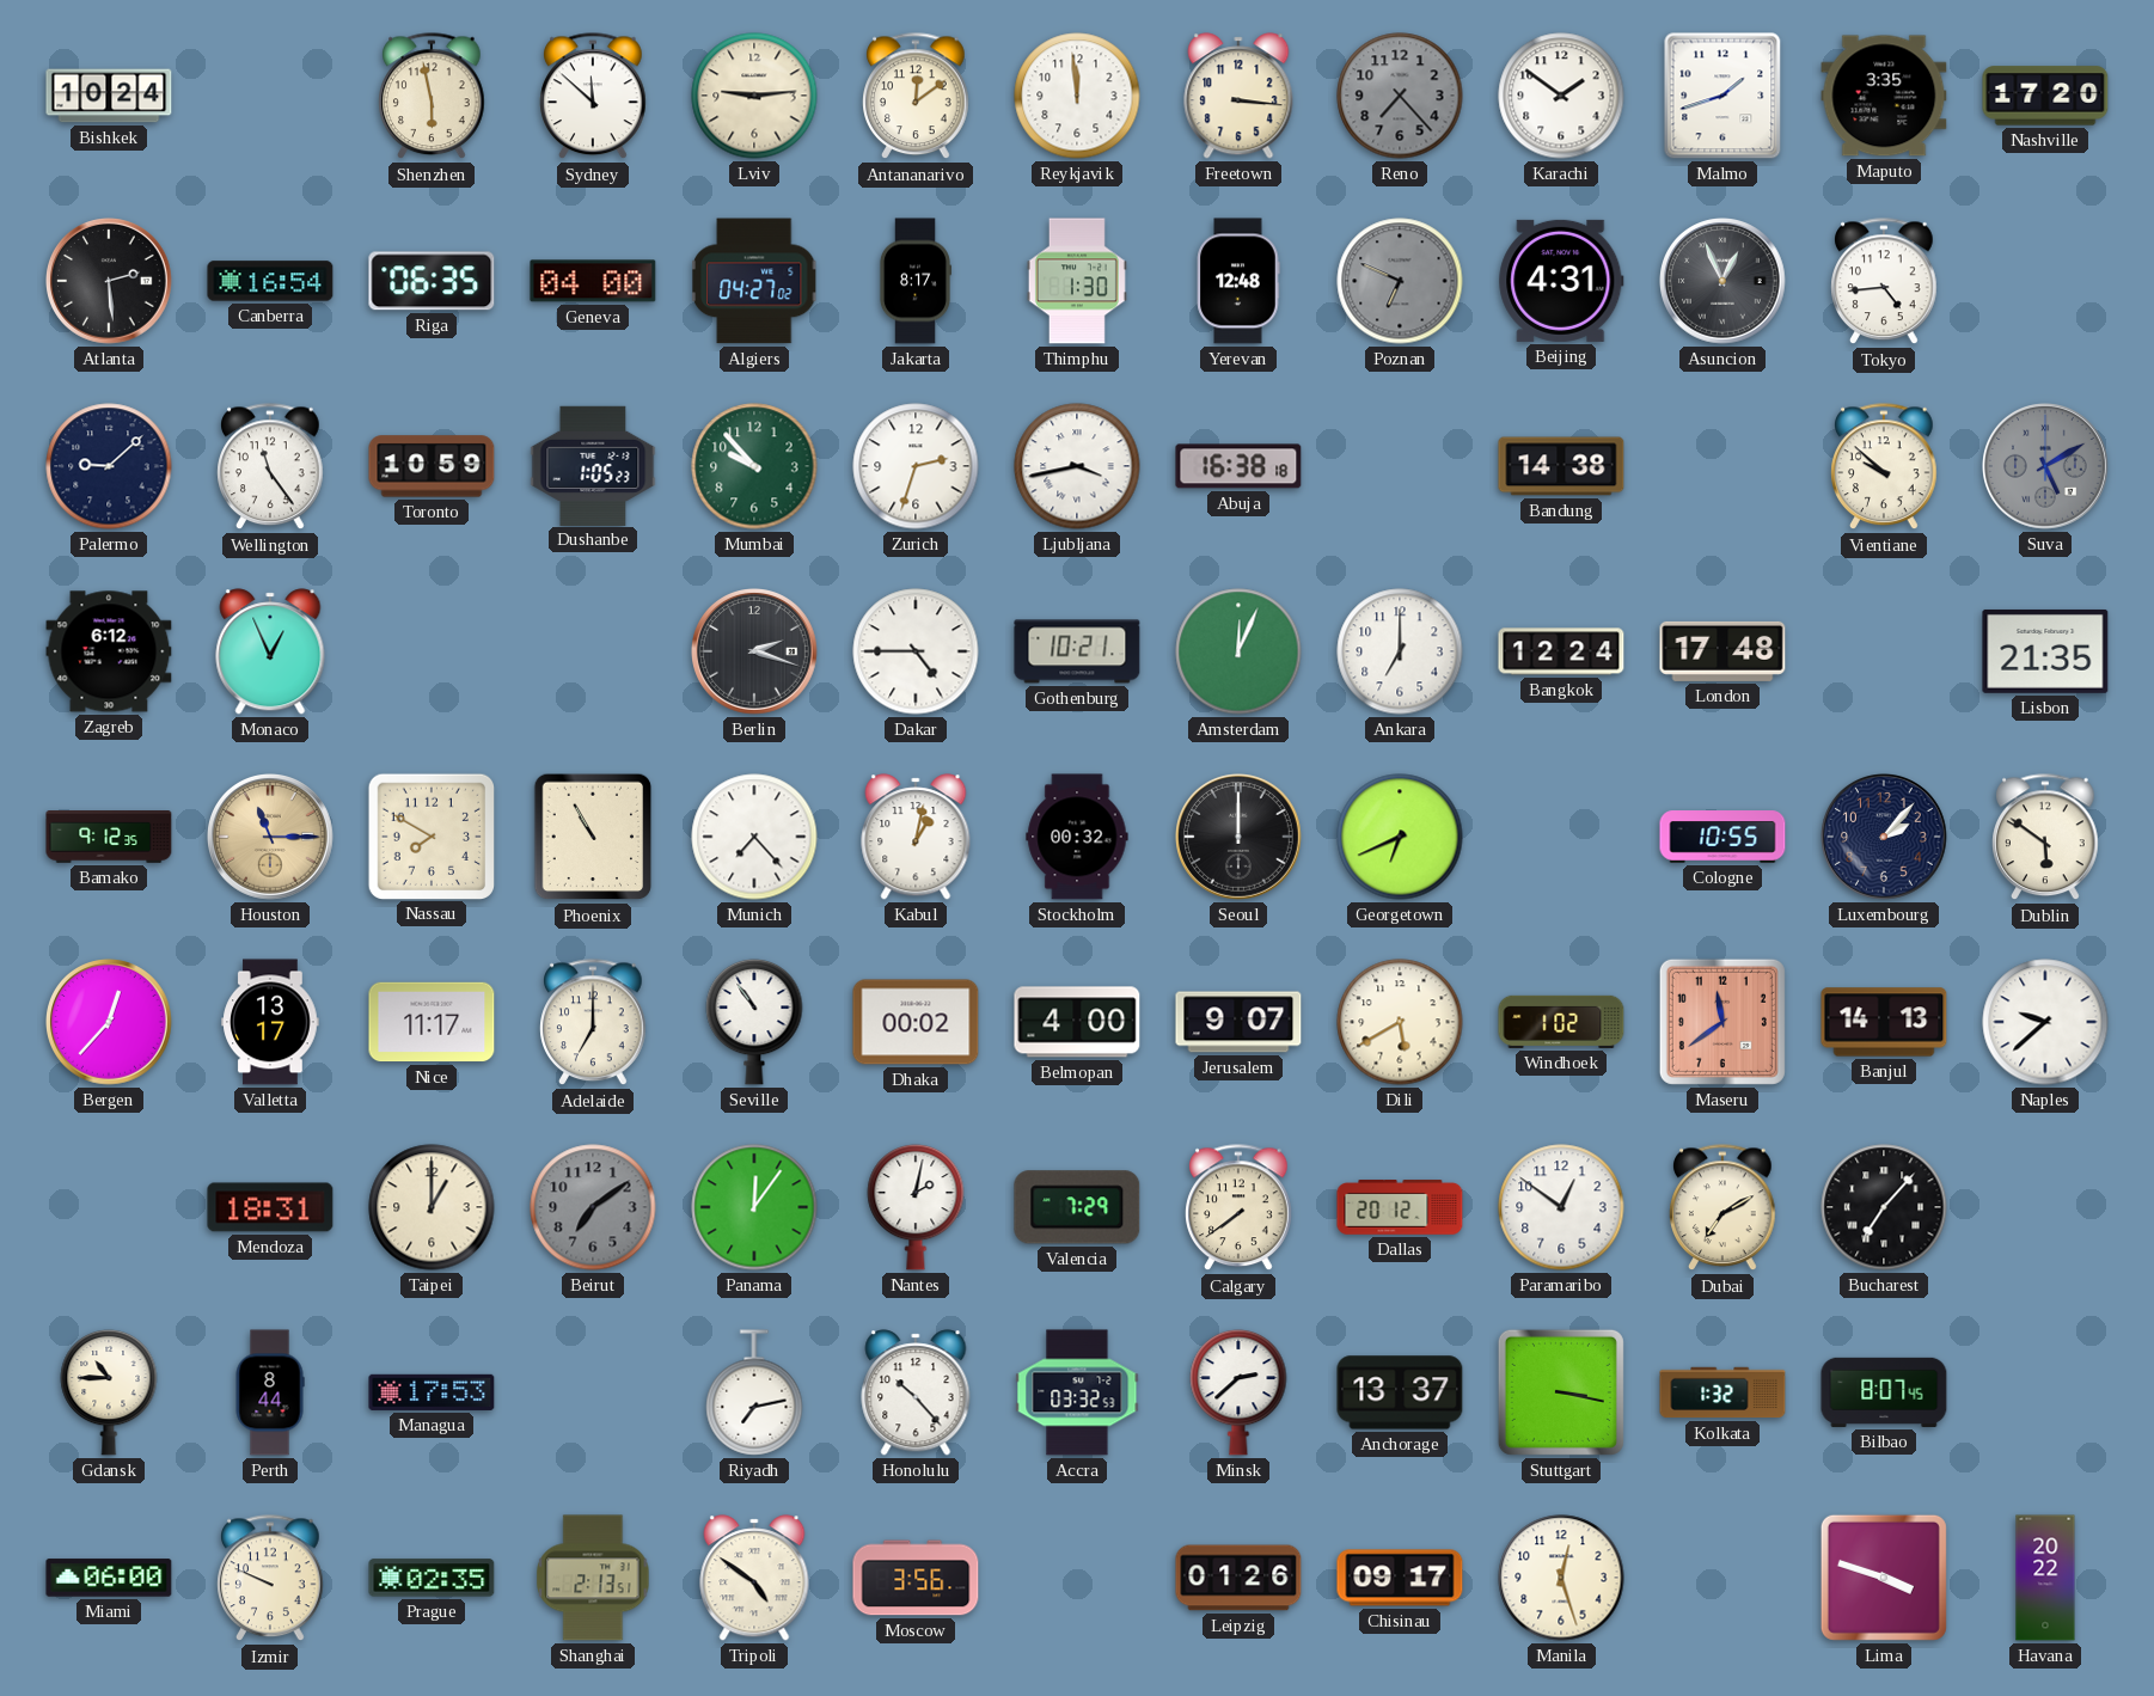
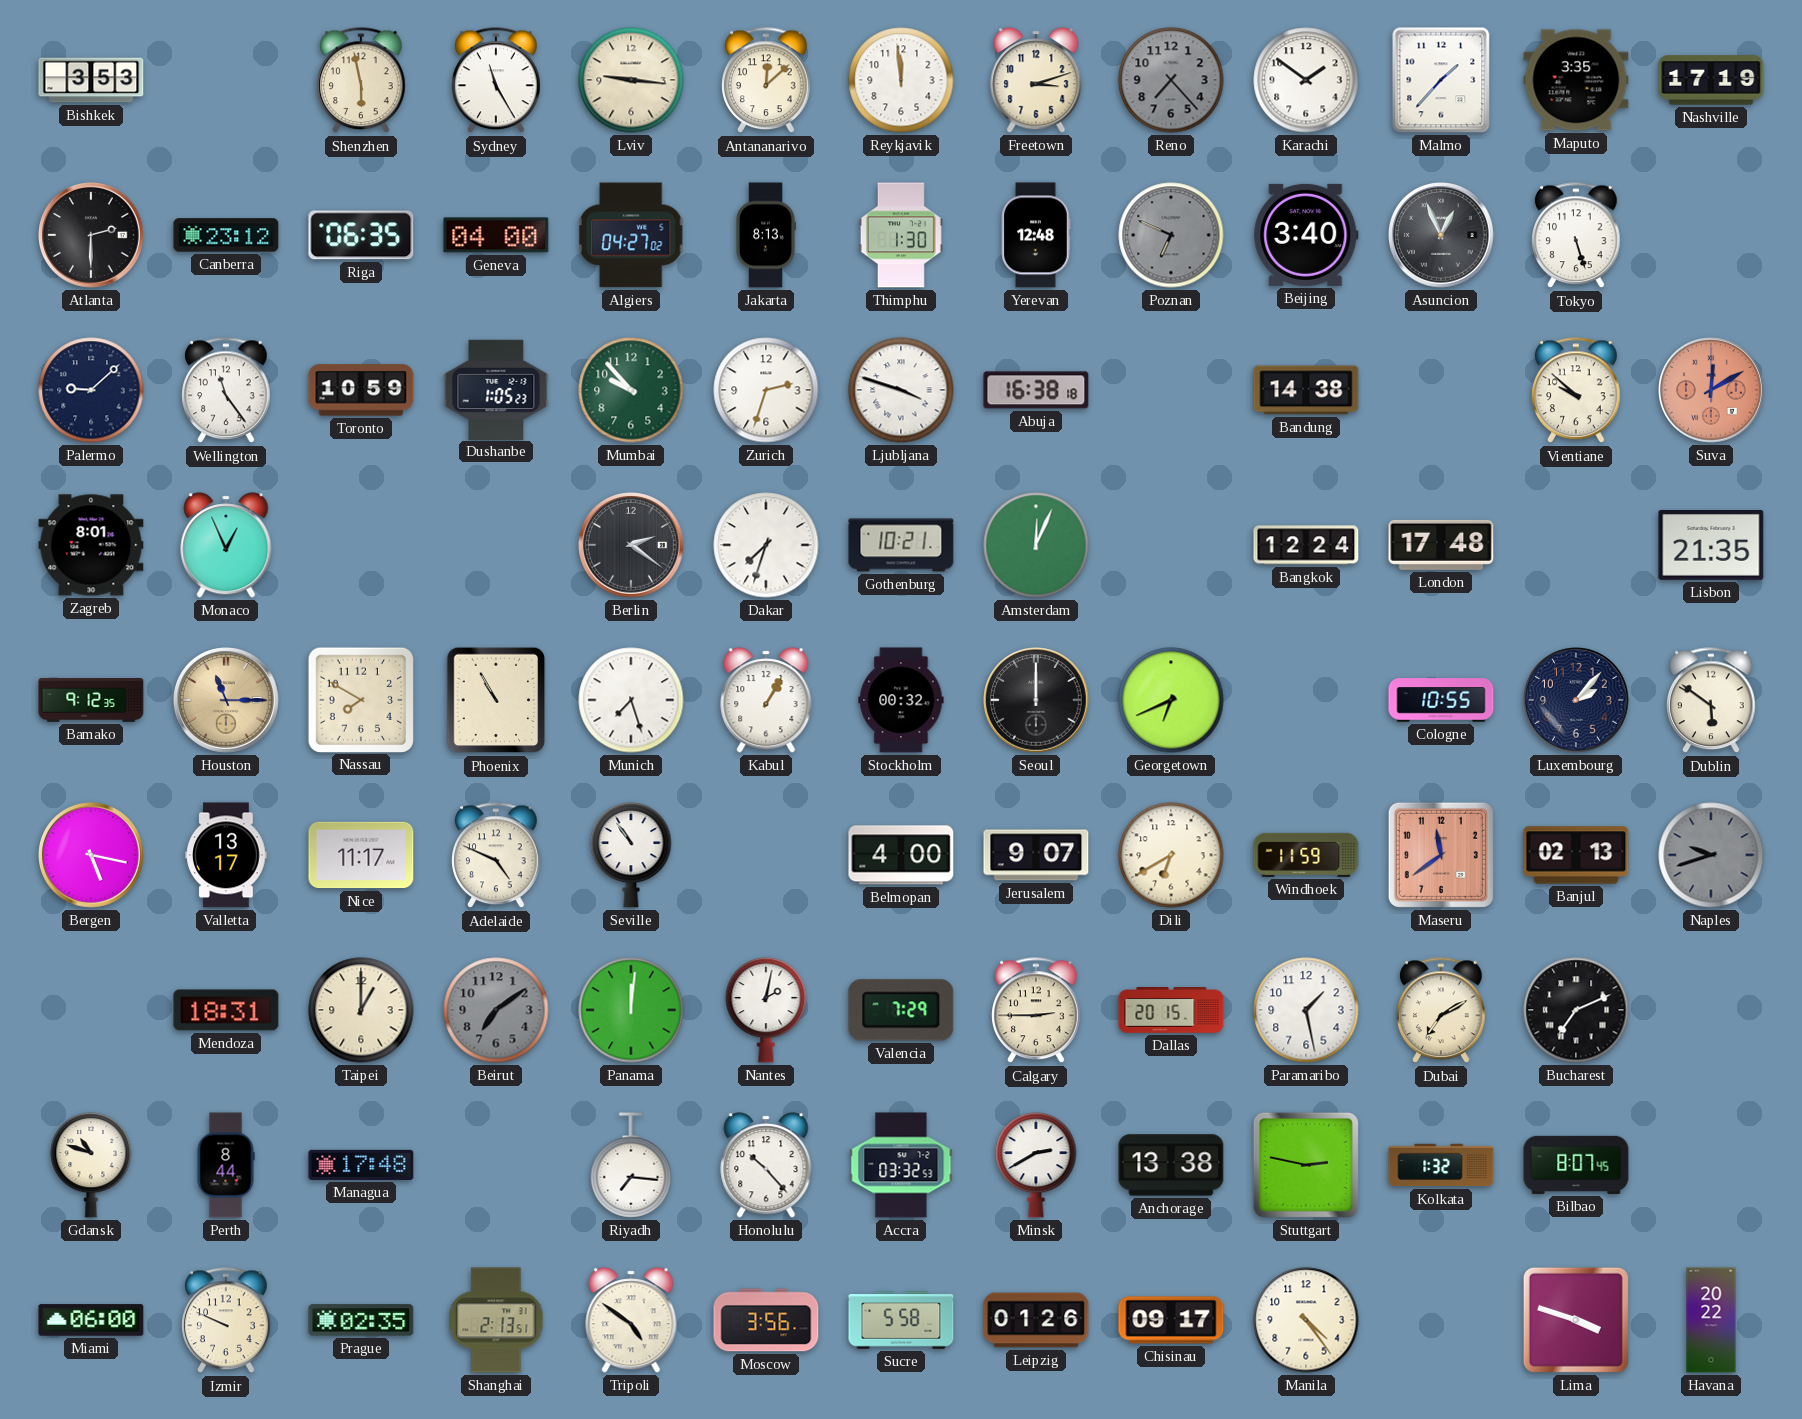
Bishkek: 10:24 -> 3:53
Sydney: 11:52 -> 11:25
Lviv: 9:14 -> 9:16
Antananarivo: 12:09 -> 12:08
Freetown: 3:16 -> 3:12
Malmo: 1:42 -> 1:37
Nashville: 17:20 -> 17:19
Atlanta: 2:29 -> 2:30
Canberra: 16:54 -> 23:12
Jakarta: 8:17 -> 8:13
Beijing: 4:31 -> 3:40
Tokyo: 4:44 -> 5:27
Ljubljana: 3:43 -> 3:48
Suva: 5:10 -> 12:10
Suva dial: grey -> salmon
Zagreb: 6:12 -> 8:01
Berlin: 2:18 -> 2:21
Dakar: 4:45 -> 7:33
Ankara: 7:00 -> none
Munich: 7:23 -> 7:27
Kabul: 1:02 -> 1:05
Bergen: 12:37 -> 5:17
Adelaide: 7:00 -> 4:49
Dhaka: 00:02 -> none
Dili: 5:40 -> 6:40
Windhoek: 1:02 -> 11:59
Banjul: 14:13 -> 02:13
Naples: 9:38 -> 9:42
Naples dial: white -> grey
Panama: 12:06 -> 12:01
Calgary: 7:39 -> 2:45
Dallas: 20:12 -> 20:15
Paramaribo: 12:51 -> 1:28
Bucharest: 7:07 -> 7:11
Gdansk: 10:45 -> 10:48
Managua: 17:53 -> 17:48
Riyadh: 7:13 -> 7:16
Minsk: 2:38 -> 2:40
Anchorage: 13:37 -> 13:38
Stuttgart: 3:17 -> 2:47
Sucre: none -> 5:58
Manila: 12:27 -> 4:24
